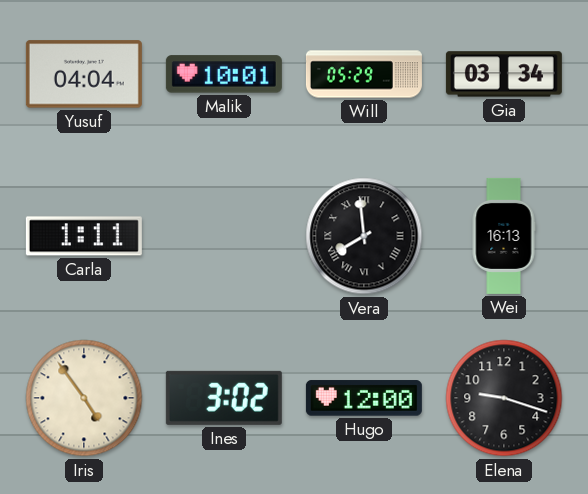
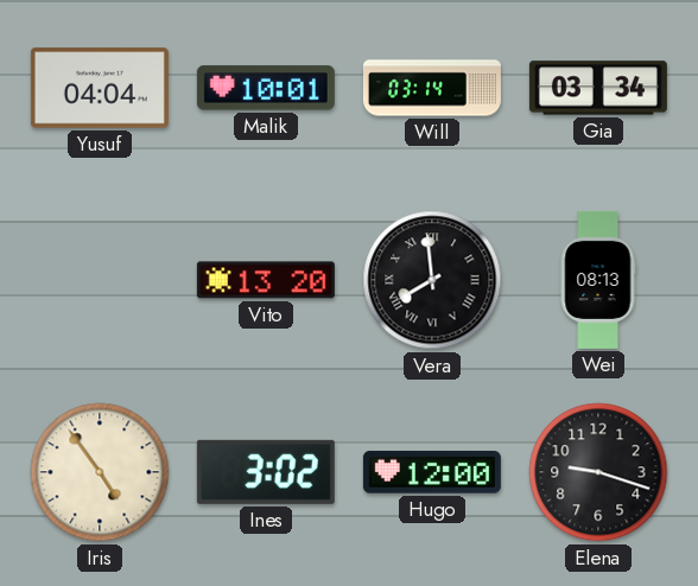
Will: 05:29 -> 03:14
Carla: 1:11 -> none
Vito: none -> 13:20
Wei: 16:13 -> 08:13
